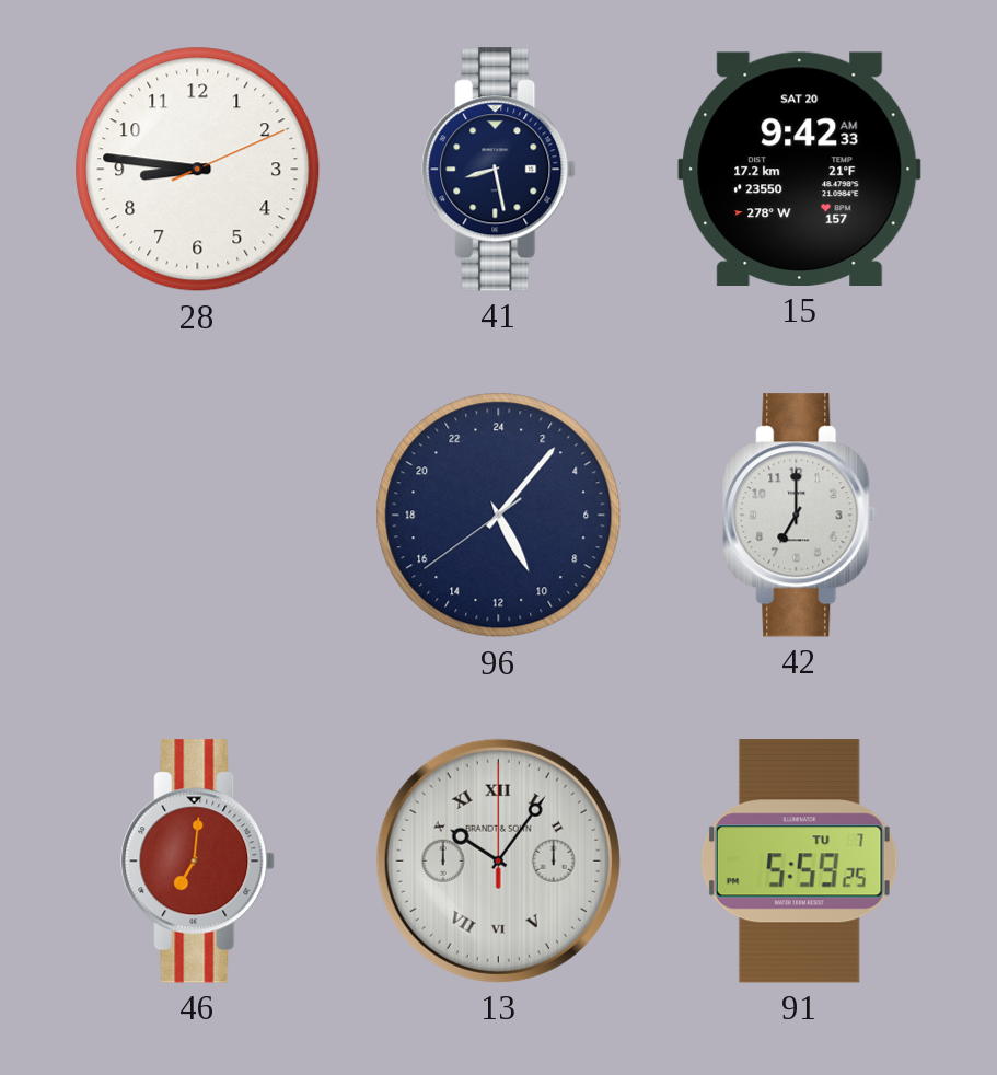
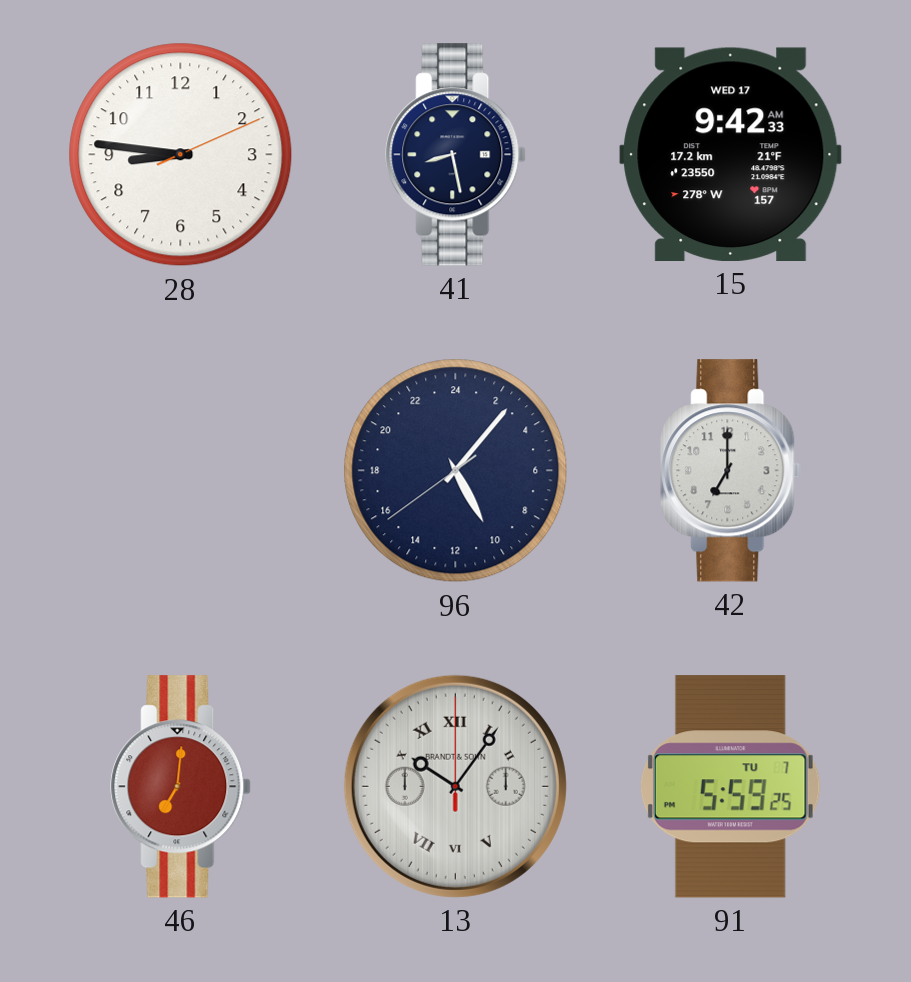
15 date: SAT 20 -> WED 17
